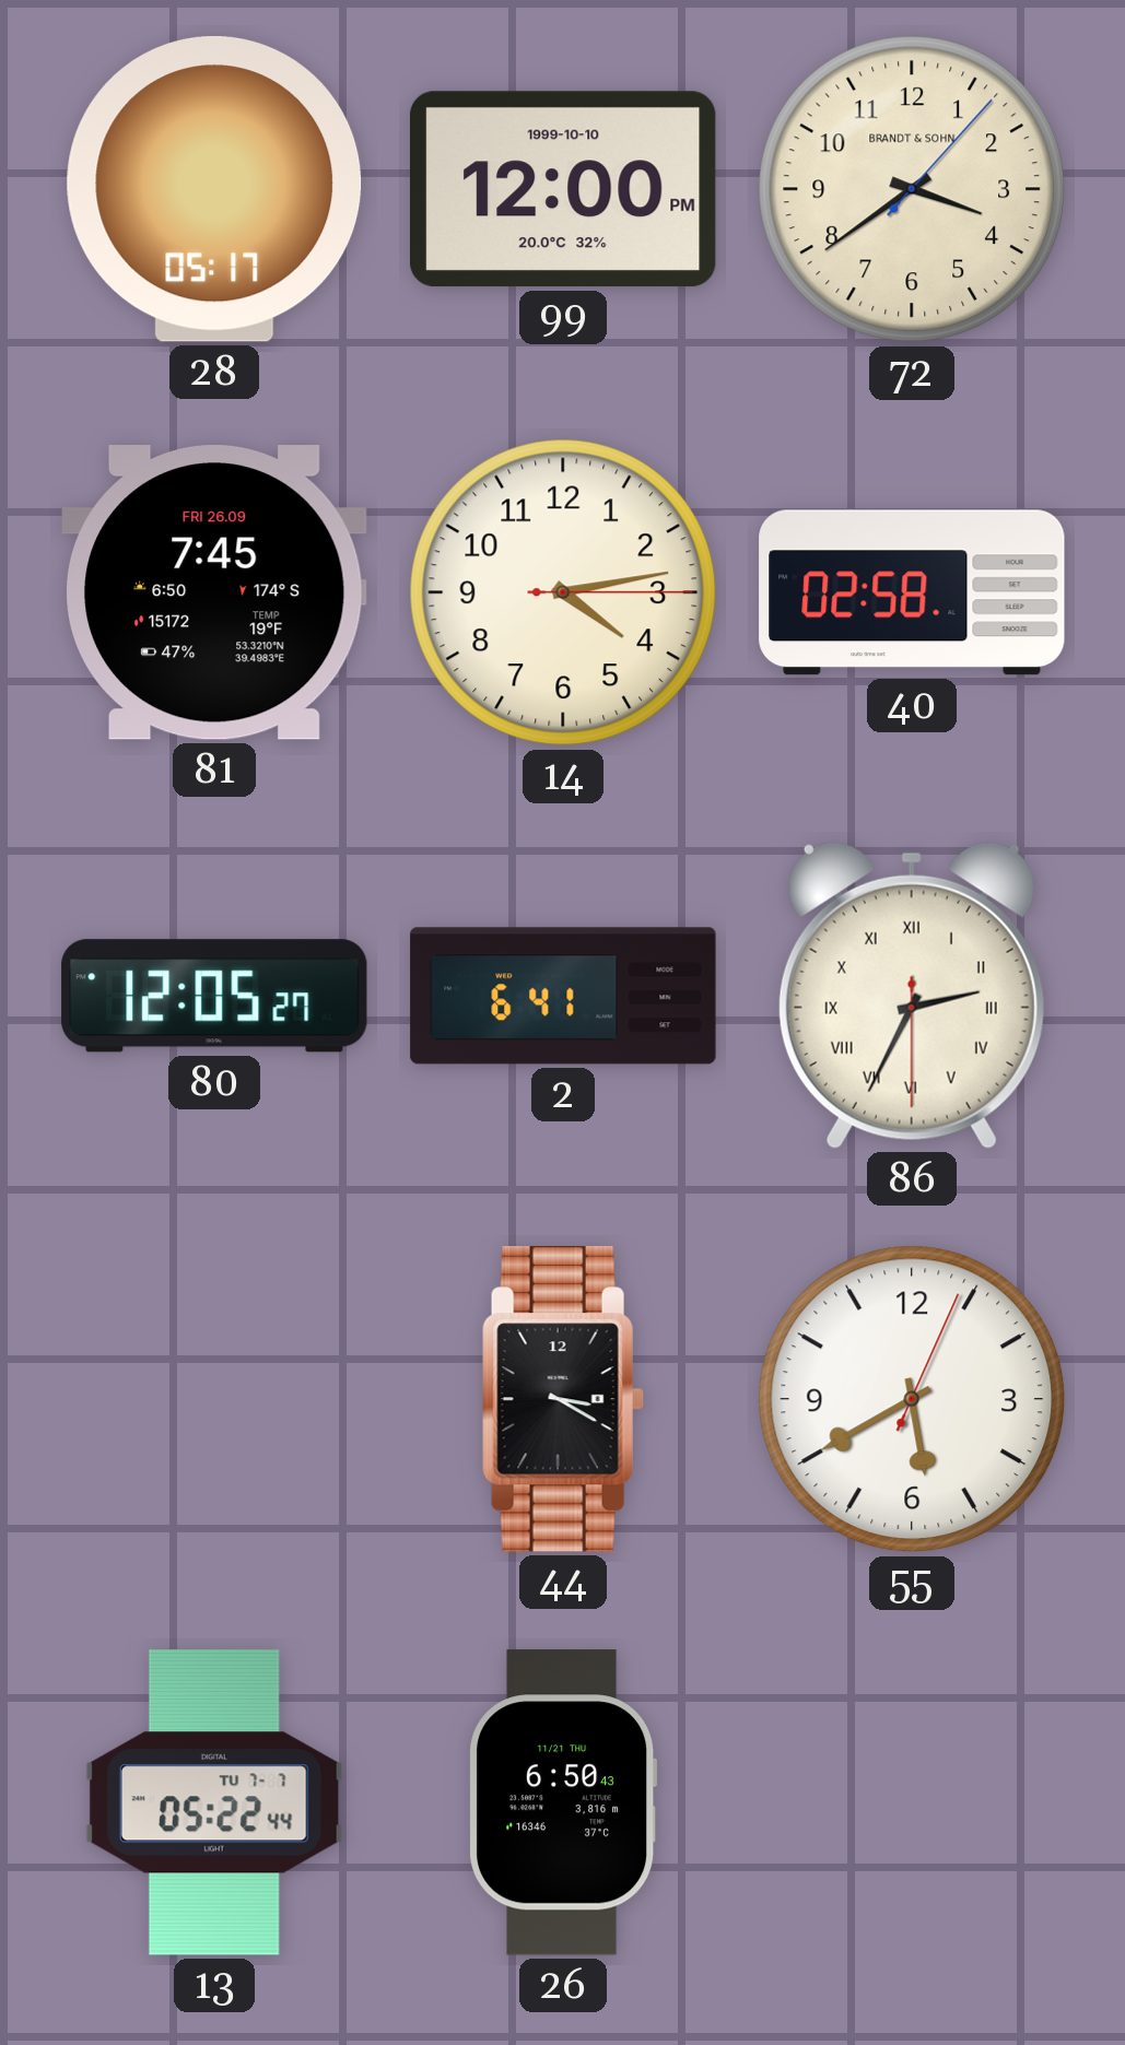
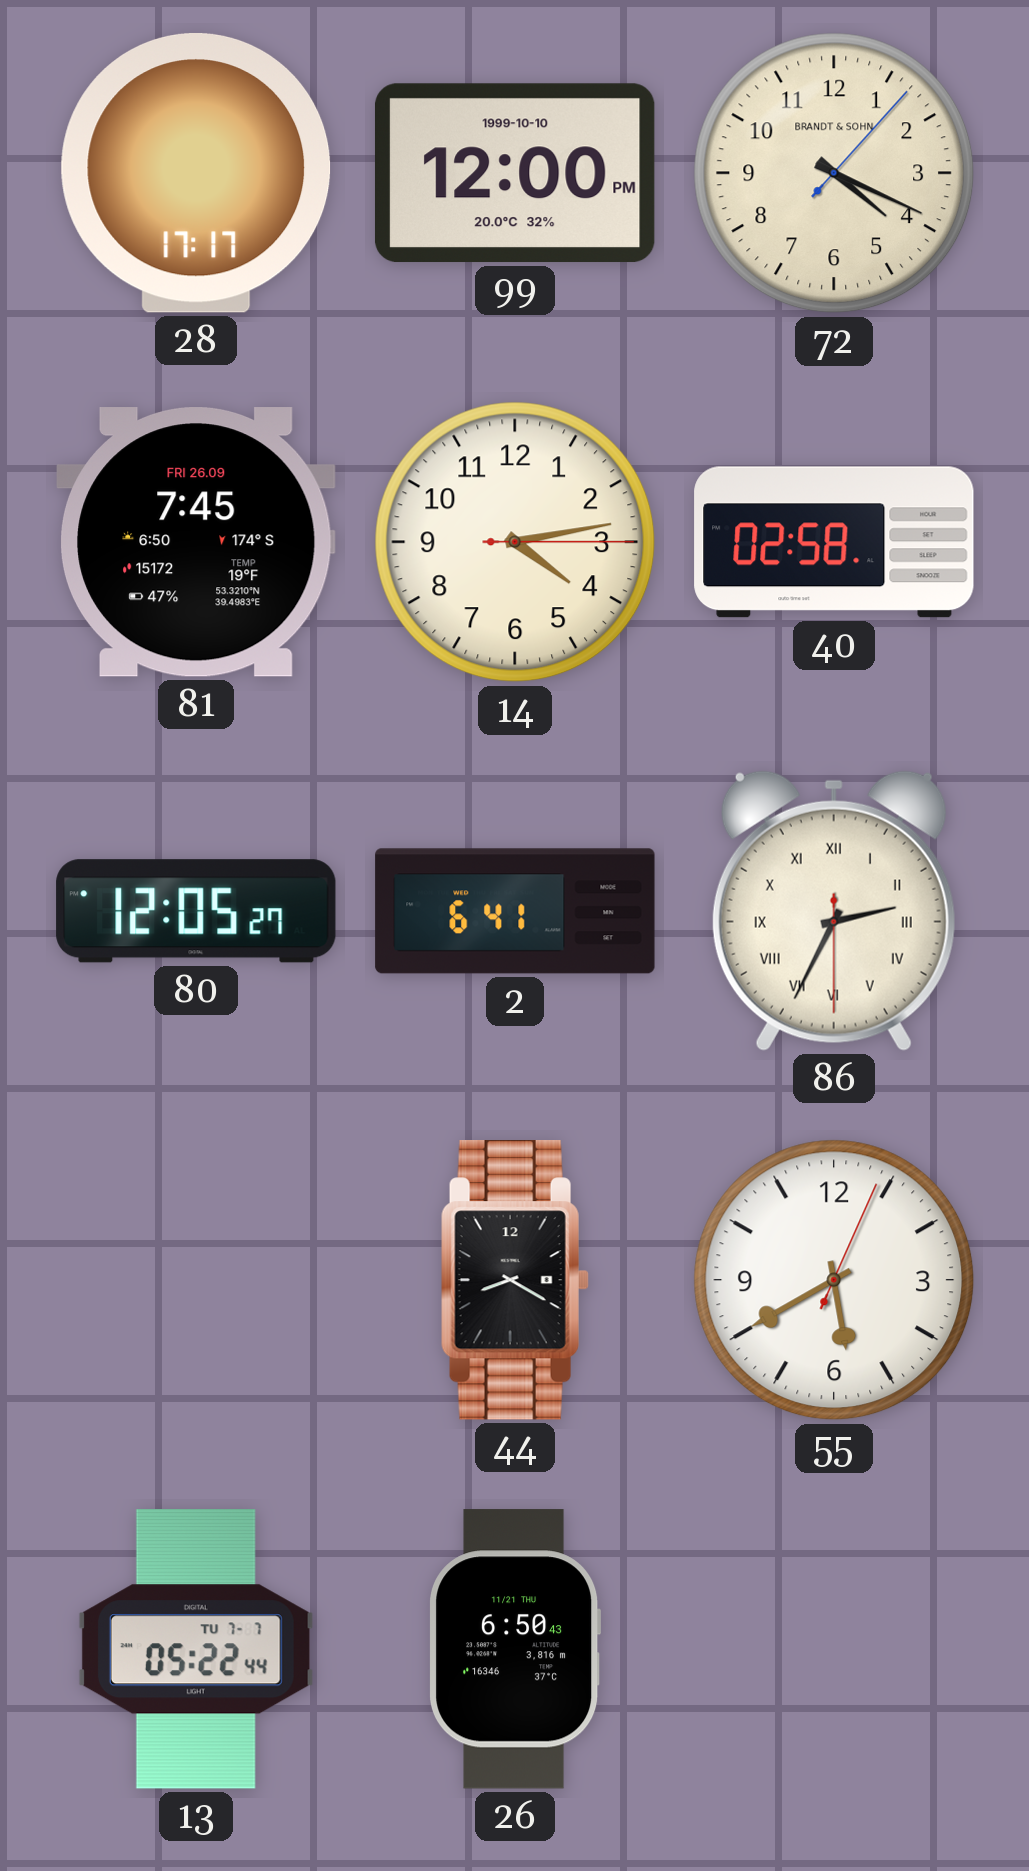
28: 05:17 -> 17:17
72: 3:39 -> 4:19
44: 3:20 -> 8:20
